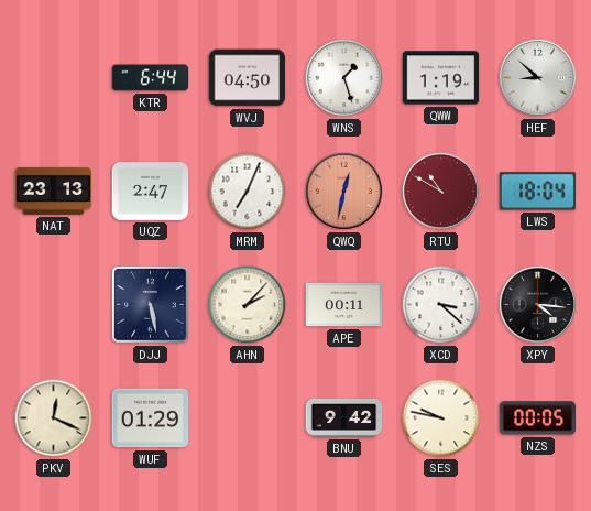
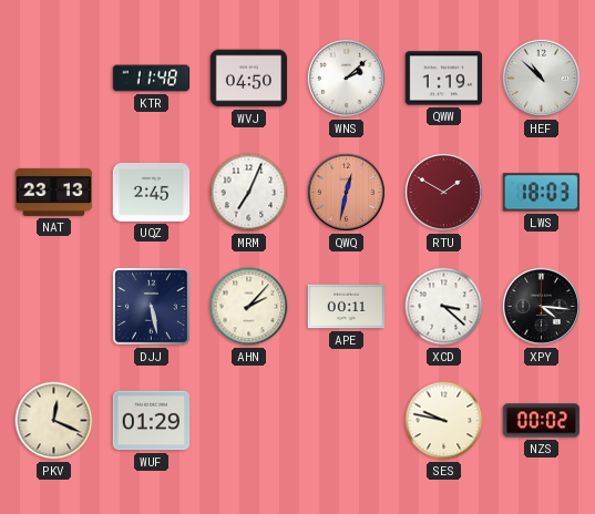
KTR: 6:44 -> 11:48
WNS: 1:27 -> 2:08
HEF: 8:52 -> 10:52
UQZ: 2:47 -> 2:45
RTU: 10:50 -> 1:50
LWS: 18:04 -> 18:03
BNU: 9:42 -> none
NZS: 00:05 -> 00:02
